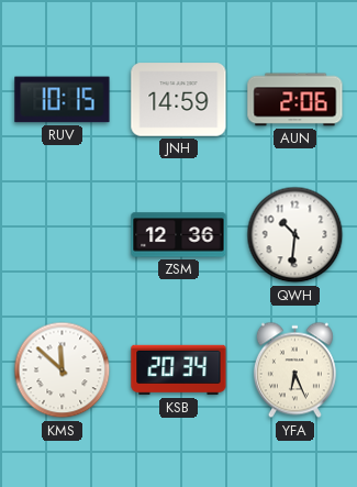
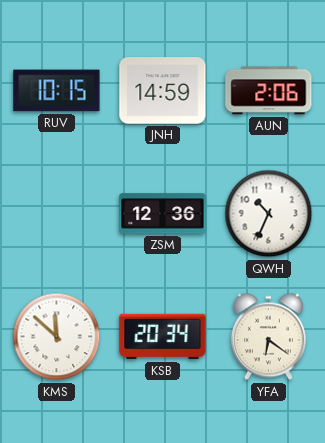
QWH: 10:31 -> 10:34
YFA: 6:26 -> 6:21
